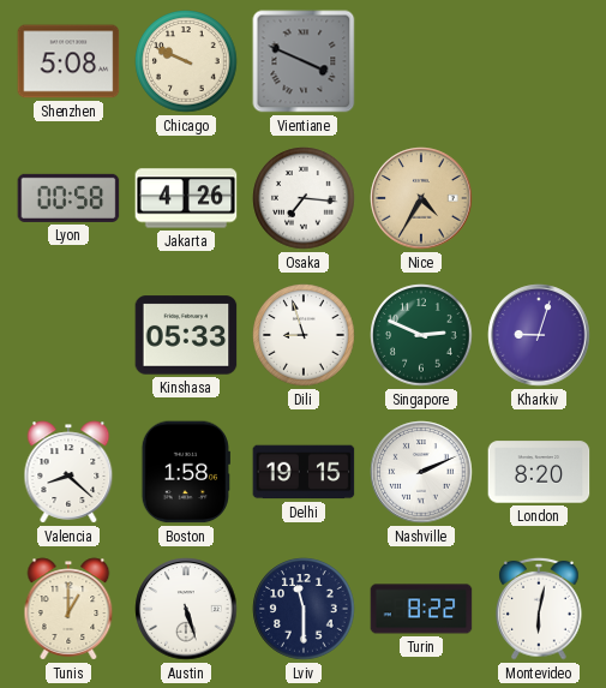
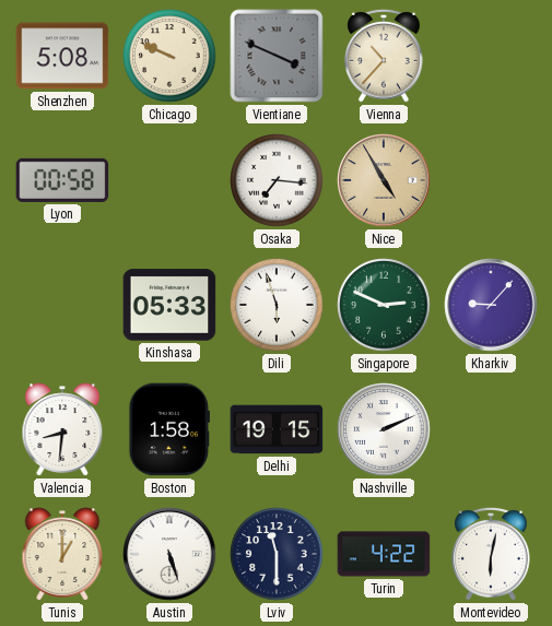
Vienna: none -> 10:37
Jakarta: 4:26 -> none
Nice: 4:35 -> 4:55
Dili: 8:57 -> 5:57
Kharkiv: 9:03 -> 9:07
Valencia: 8:22 -> 8:31
London: 8:20 -> none
Turin: 8:22 -> 4:22
